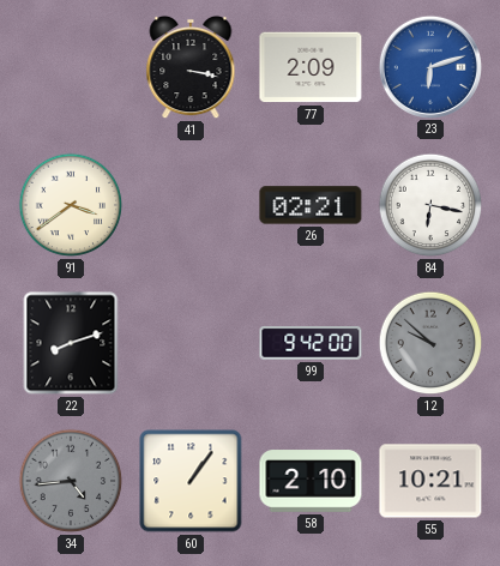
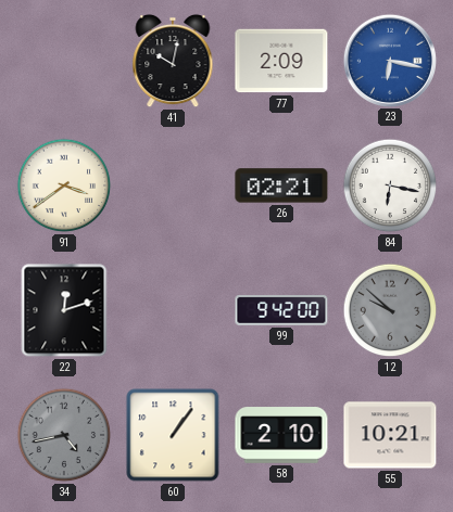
41: 3:17 -> 10:02
23: 6:12 -> 6:17
22: 8:12 -> 12:12
34: 4:44 -> 4:43
